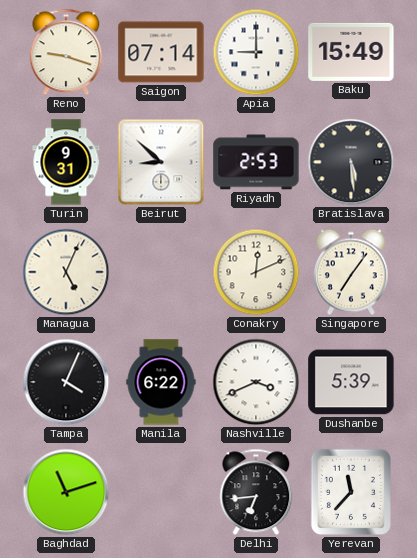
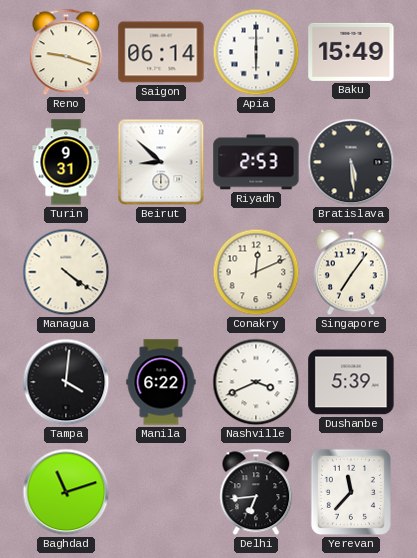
Saigon: 07:14 -> 06:14
Apia: 9:00 -> 6:00
Managua: 5:04 -> 4:21
Tampa: 4:04 -> 4:01
